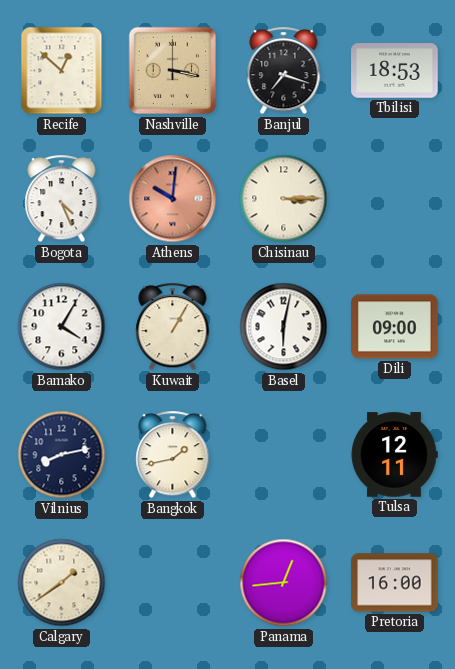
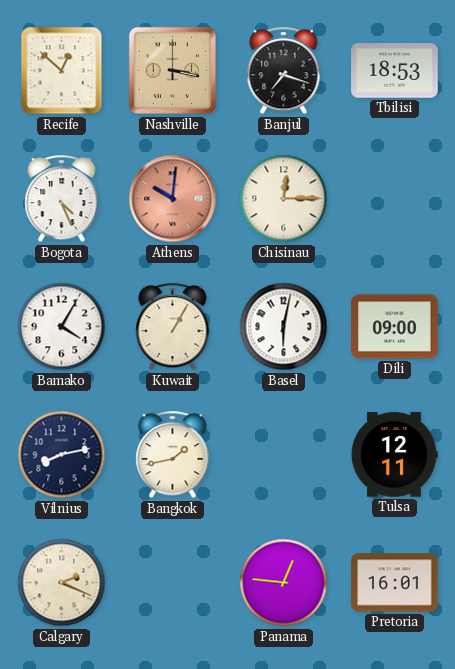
Chisinau: 3:15 -> 12:15
Calgary: 1:39 -> 2:19
Panama: 12:44 -> 12:46
Pretoria: 16:00 -> 16:01
